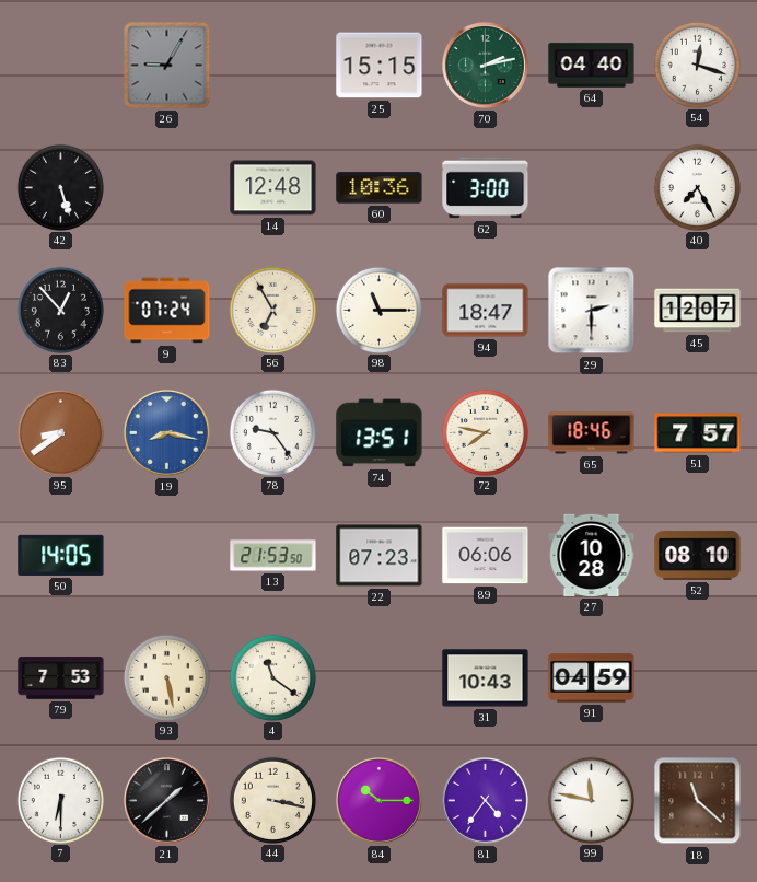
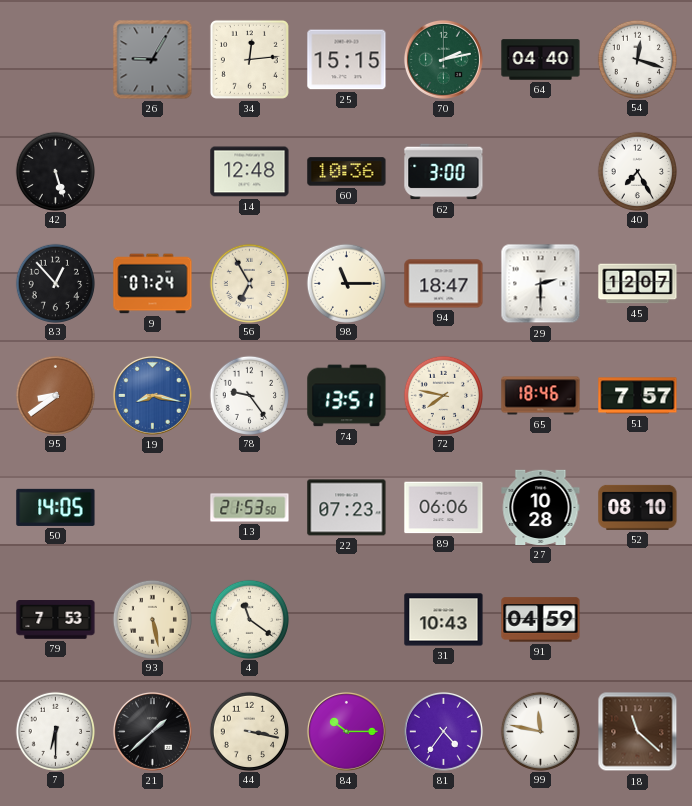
34: none -> 12:14
